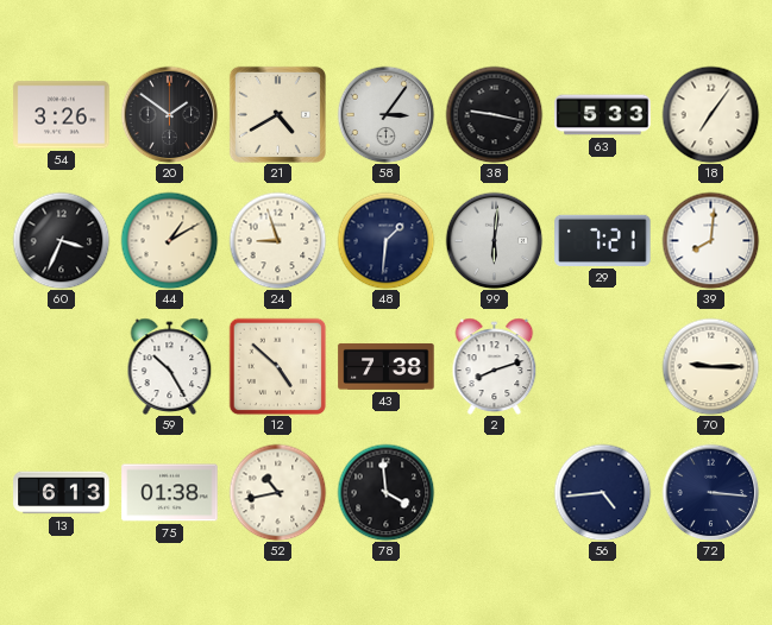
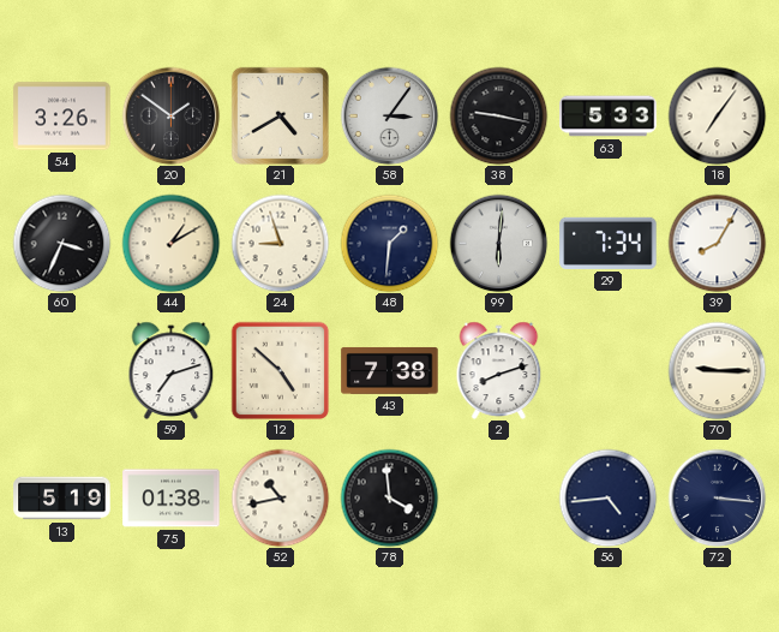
29: 7:21 -> 7:34
39: 8:01 -> 8:05
59: 10:25 -> 7:12
13: 6:13 -> 5:19
